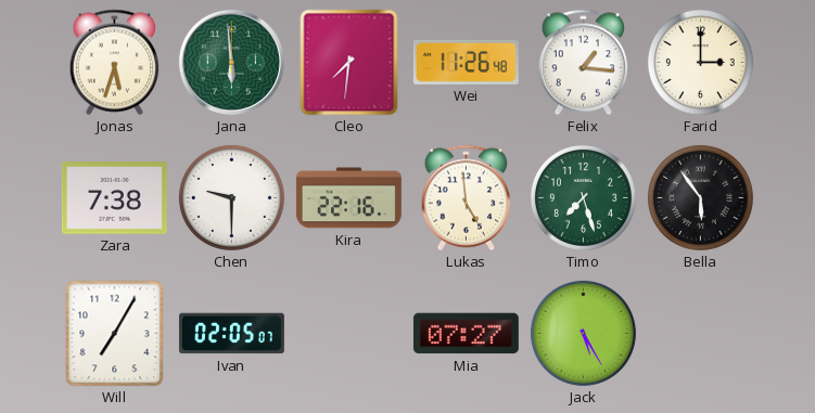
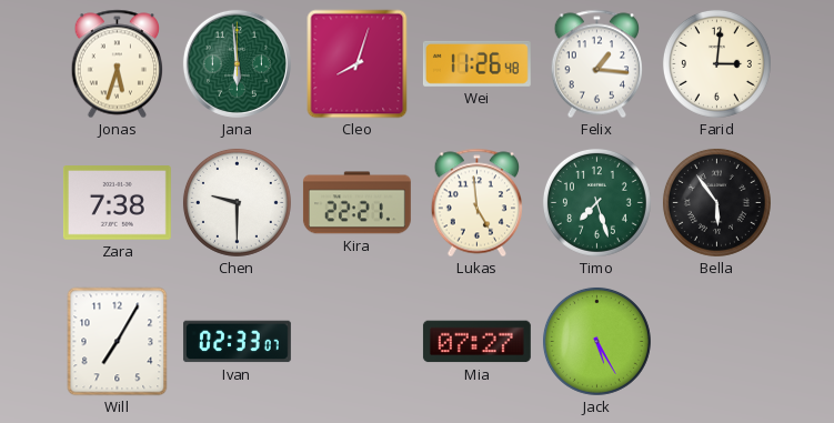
Cleo: 7:31 -> 8:03
Farid: 3:00 -> 3:01
Kira: 22:16 -> 22:21
Ivan: 02:05 -> 02:33
